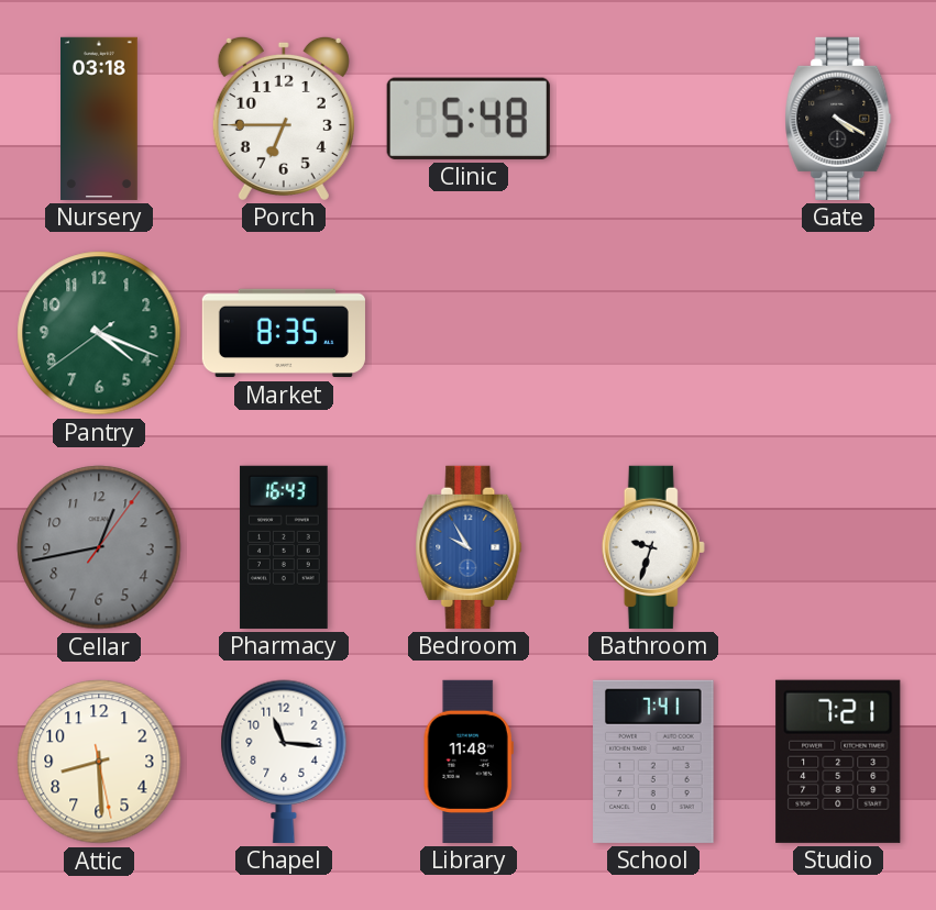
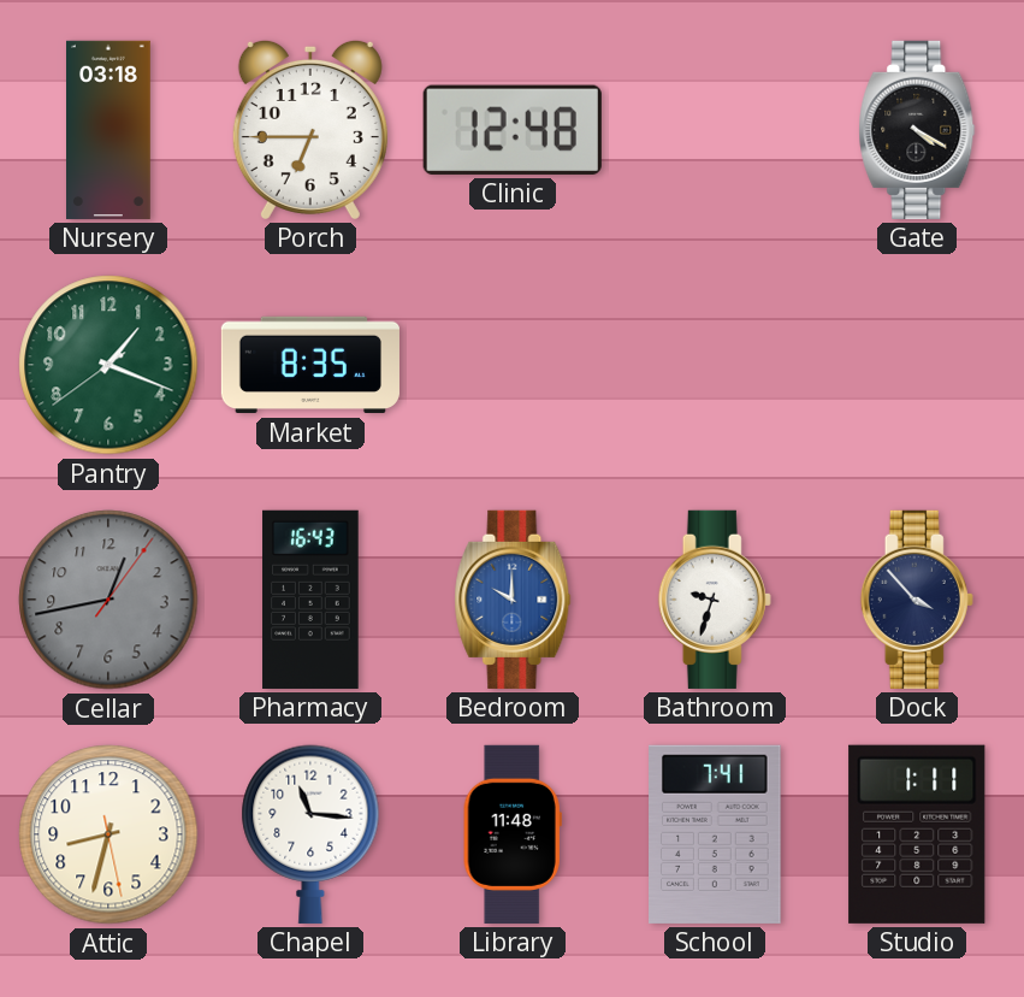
Clinic: 5:48 -> 12:48
Pantry: 4:18 -> 1:18
Bedroom: 9:55 -> 10:00
Dock: none -> 3:53
Attic: 8:29 -> 8:32
Studio: 7:21 -> 1:11
